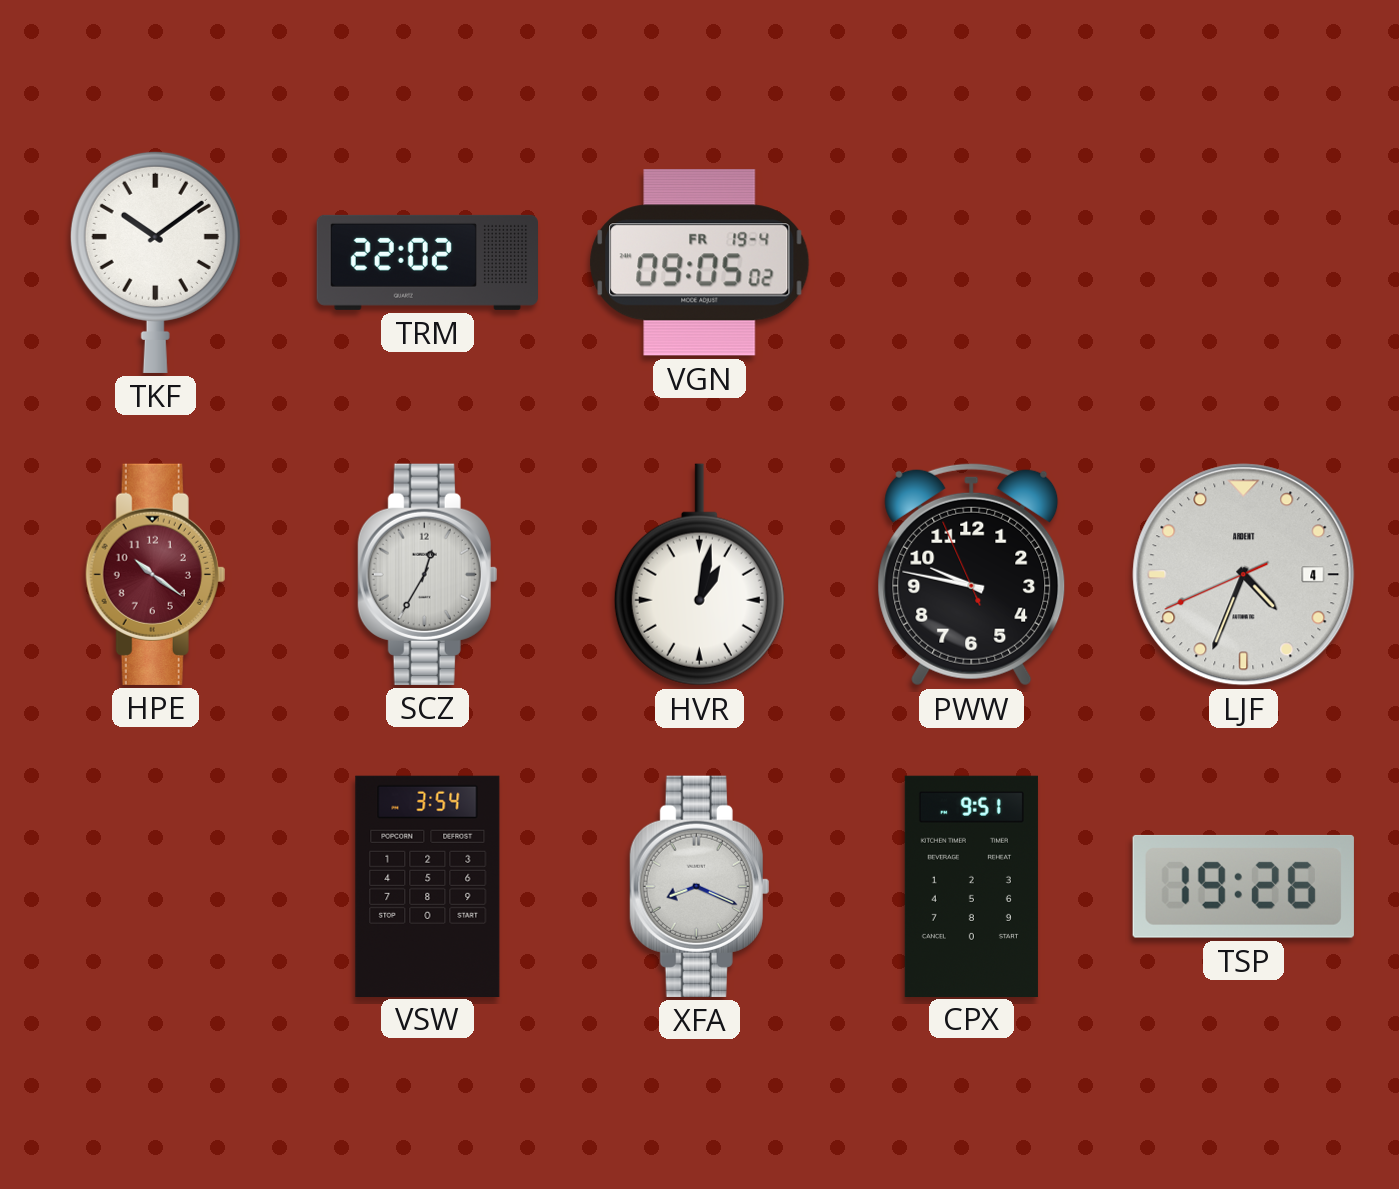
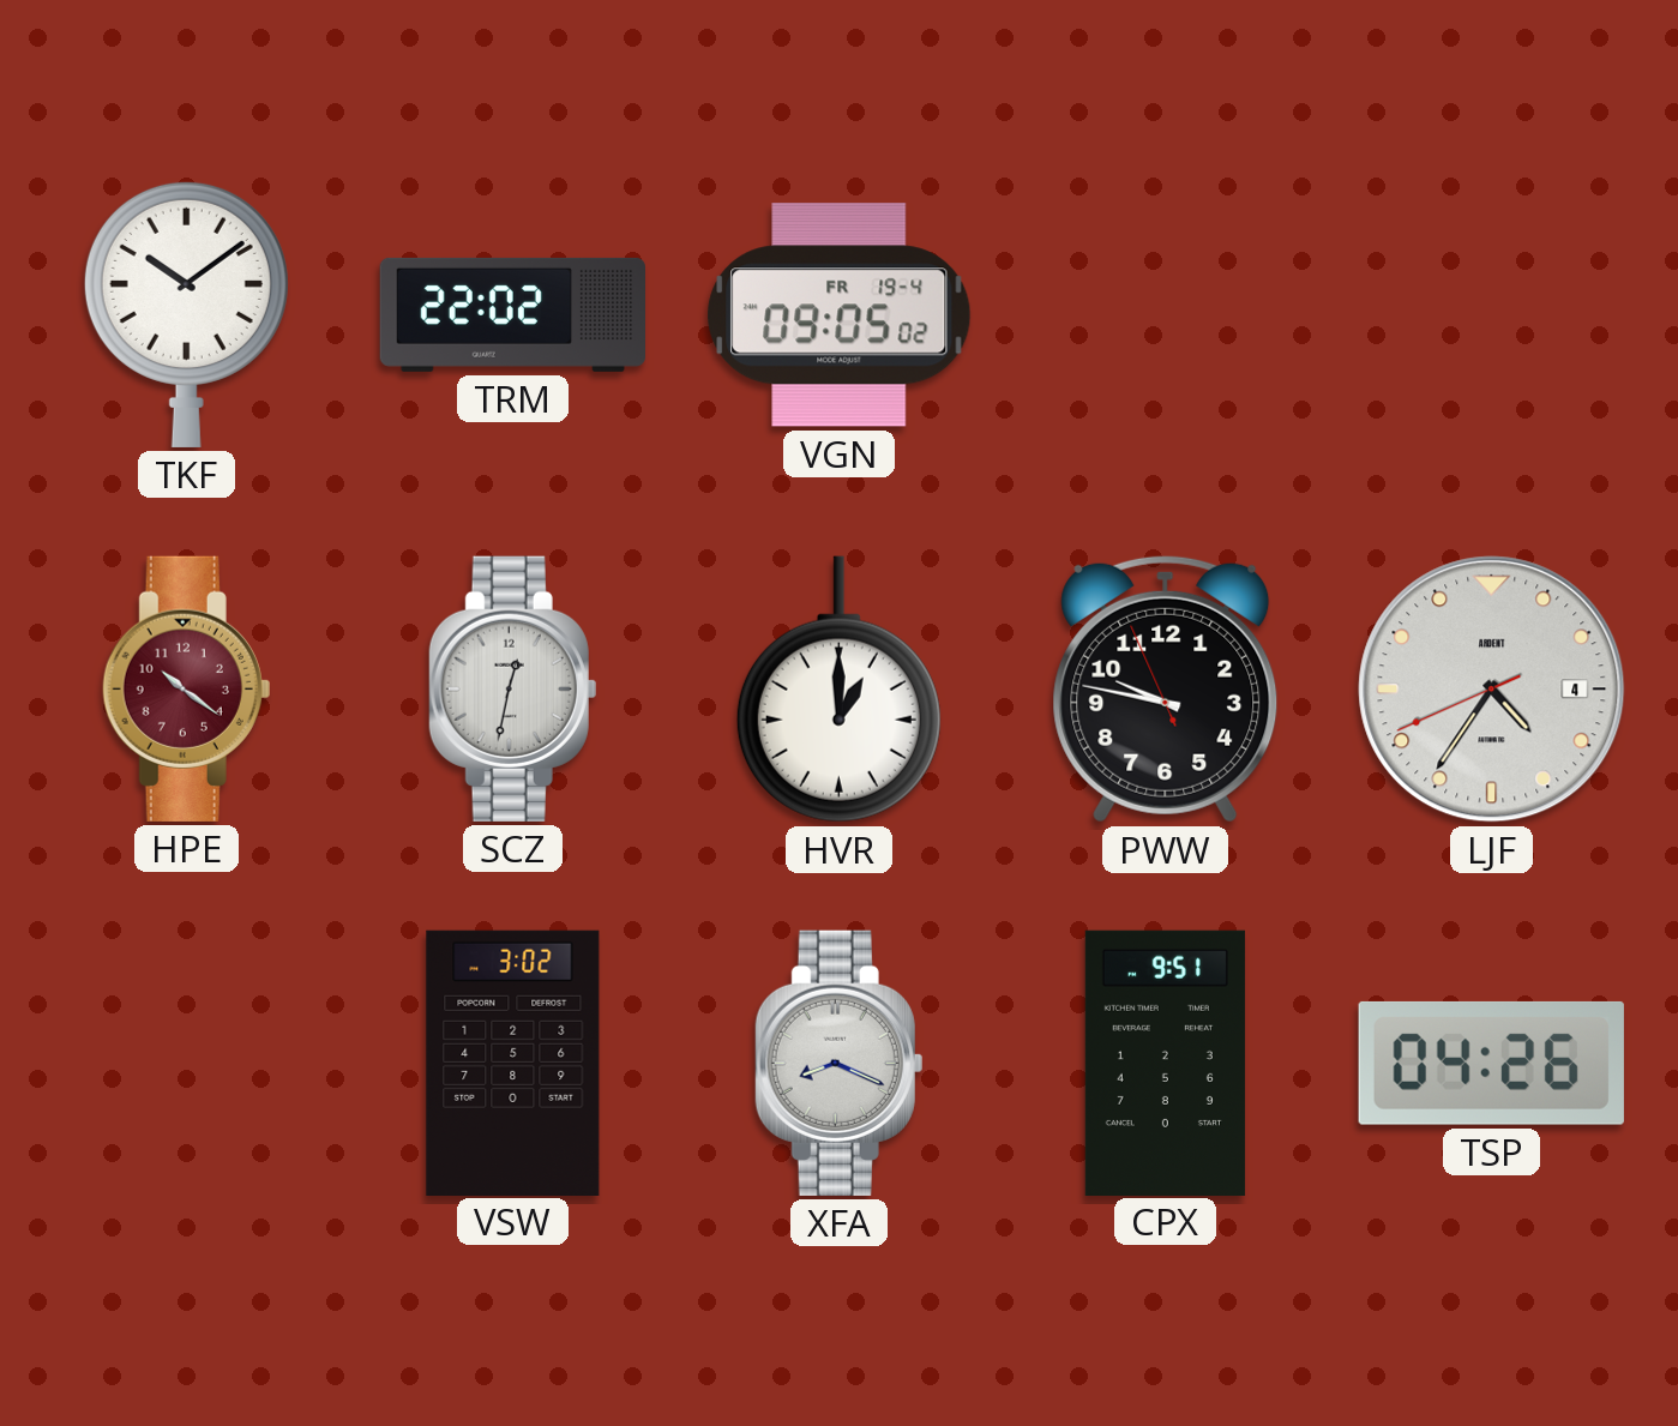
SCZ: 12:35 -> 12:32
HVR: 1:02 -> 1:00
LJF: 4:33 -> 4:35
VSW: 3:54 -> 3:02
TSP: 19:26 -> 04:26
